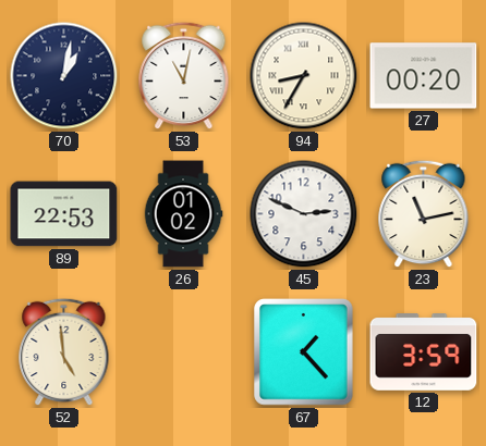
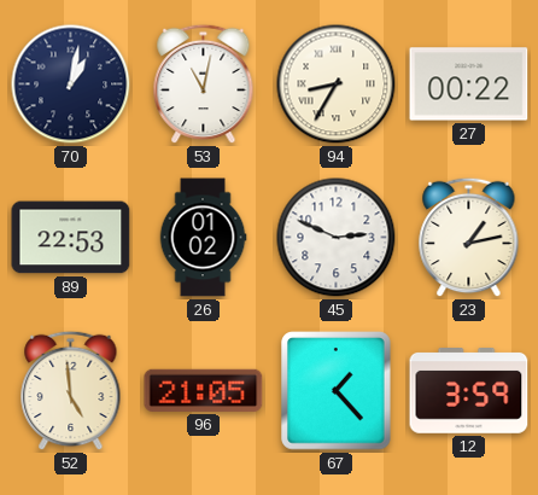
27: 00:20 -> 00:22
23: 11:13 -> 1:13
96: none -> 21:05
